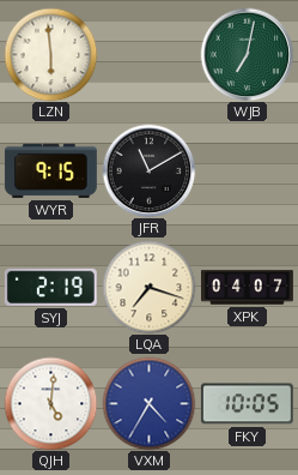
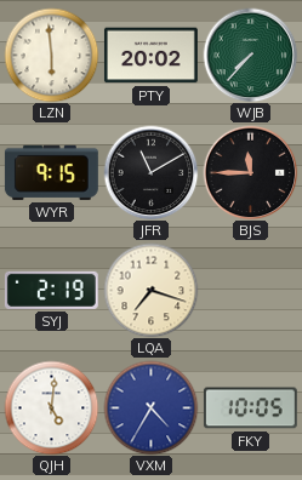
PTY: none -> 20:02
WJB: 7:02 -> 7:37
BJS: none -> 11:45
XPK: 04:07 -> none
